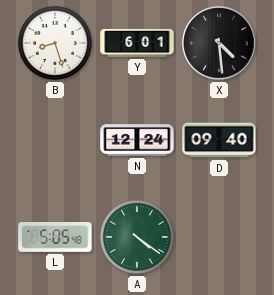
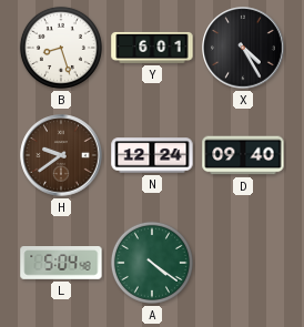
X: 4:29 -> 4:25
H: none -> 9:39
L: 5:05 -> 5:04
